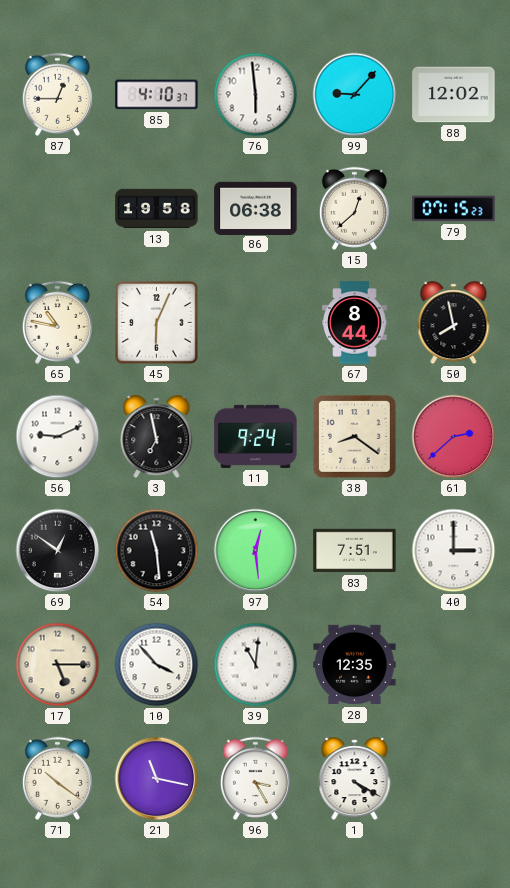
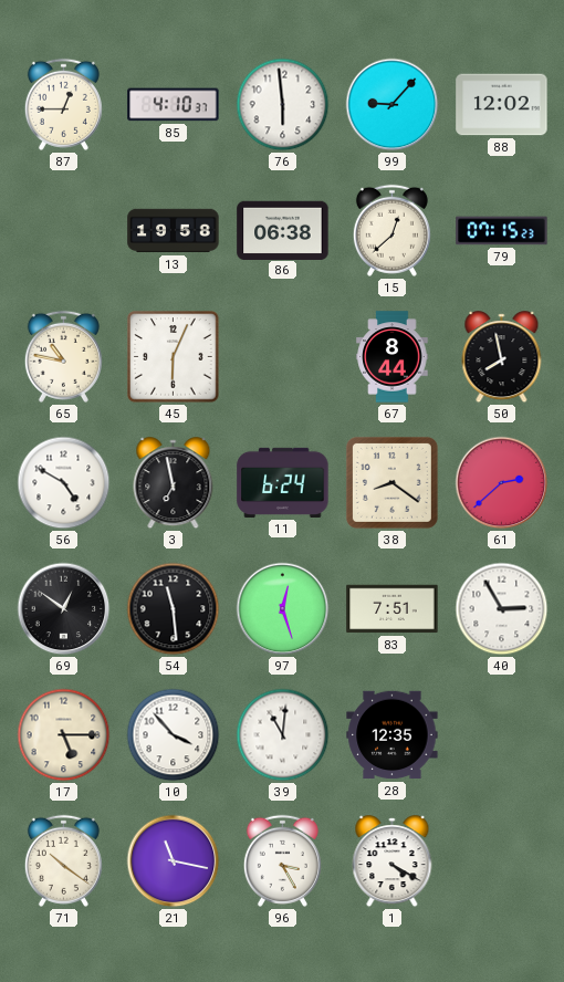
56: 9:11 -> 4:50
11: 9:24 -> 6:24
97: 12:29 -> 12:27
40: 3:00 -> 2:55
